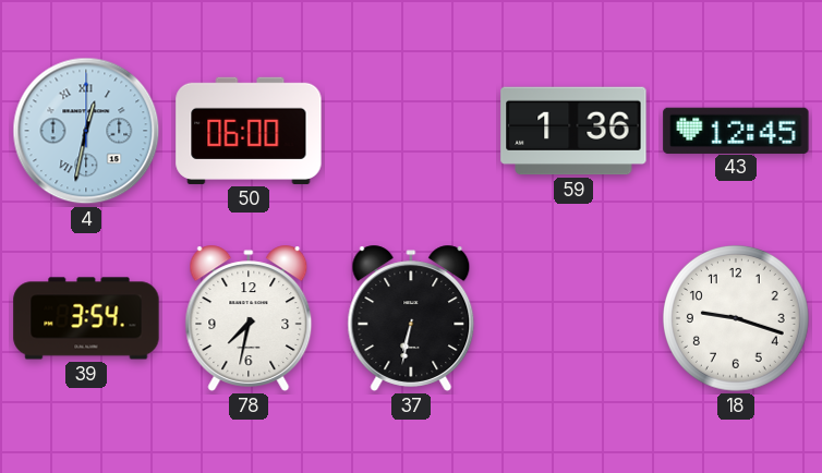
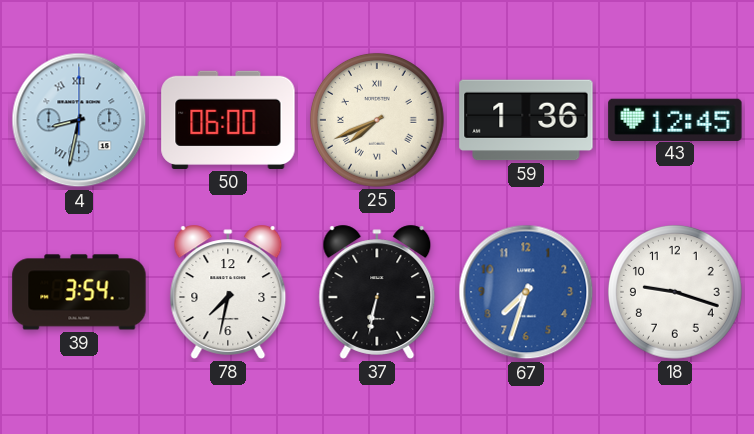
4: 12:32 -> 8:32
25: none -> 7:41
67: none -> 7:33
